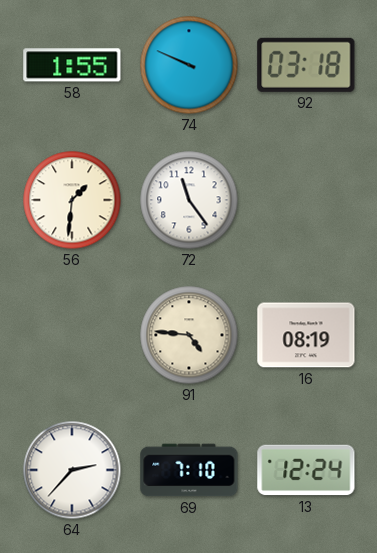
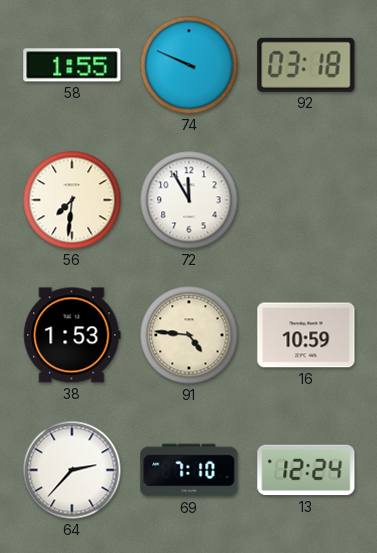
56: 1:31 -> 7:31
72: 11:24 -> 11:55
38: none -> 1:53
16: 08:19 -> 10:59
